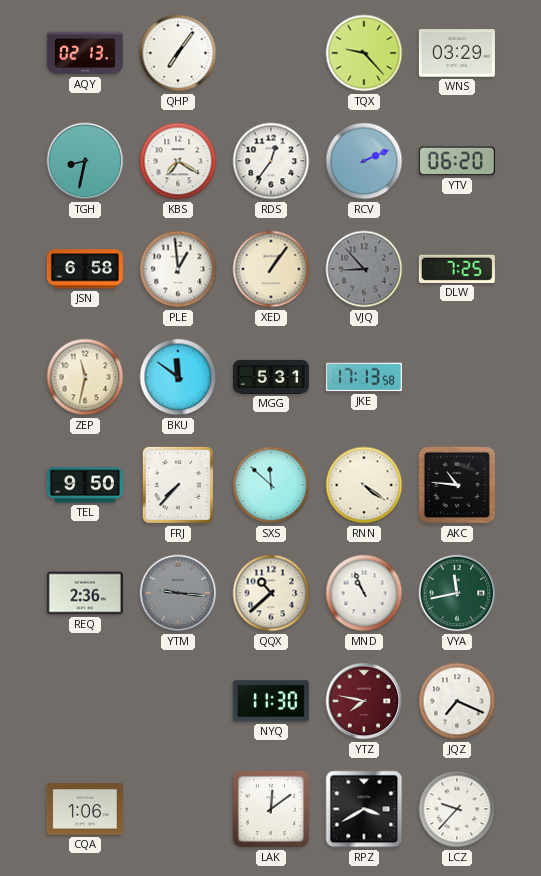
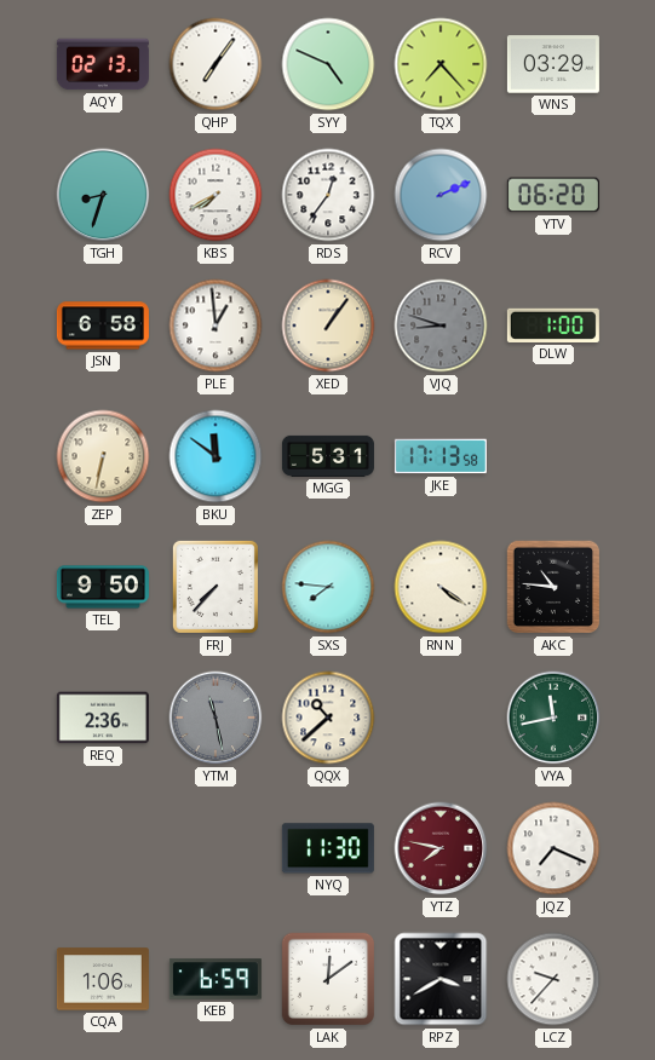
SYY: none -> 4:49
TQX: 9:23 -> 7:23
TGH: 8:32 -> 8:33
KBS: 7:20 -> 7:40
VJQ: 8:53 -> 8:48
DLW: 7:25 -> 1:00
ZEP: 11:32 -> 6:32
SXS: 11:52 -> 7:46
YTM: 9:16 -> 11:28
MND: 10:56 -> none
KEB: none -> 6:59
